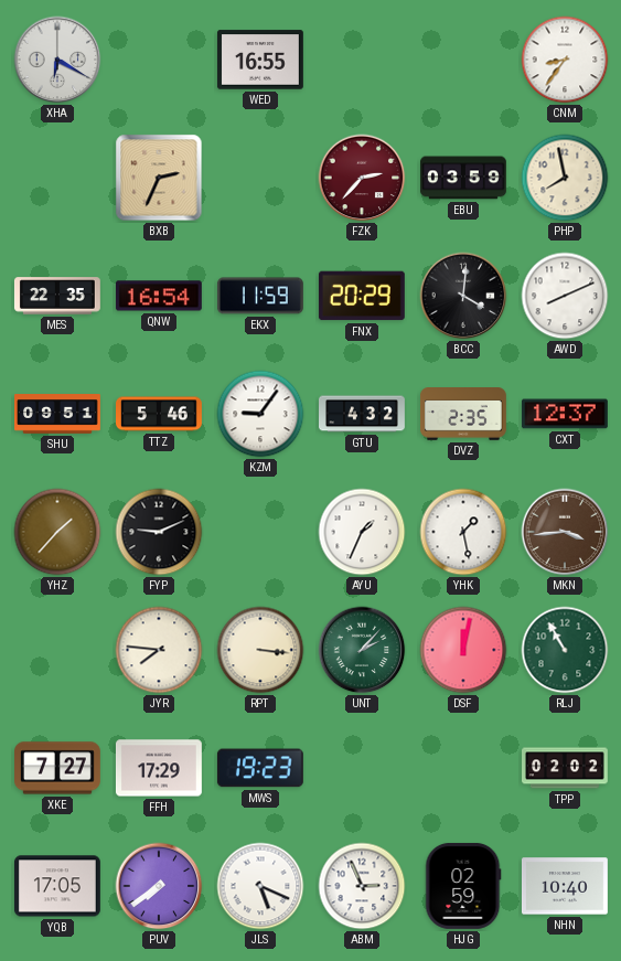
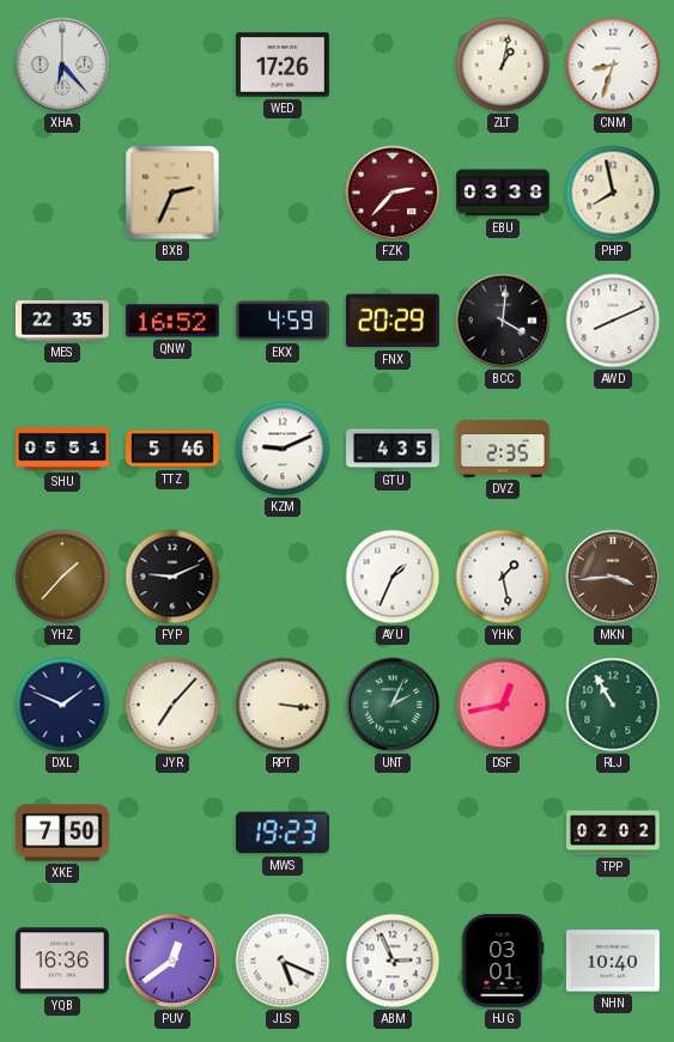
XHA: 6:20 -> 6:23
WED: 16:55 -> 17:26
ZLT: none -> 1:02
CNM: 8:36 -> 8:33
EBU: 03:59 -> 03:38
QNW: 16:54 -> 16:52
EKX: 11:59 -> 4:59
SHU: 09:51 -> 05:51
KZM: 9:06 -> 9:11
GTU: 4:32 -> 4:35
CXT: 12:37 -> none
DXL: none -> 1:49
JYR: 7:46 -> 7:07
UNT: 2:07 -> 2:04
DSF: 12:02 -> 12:43
XKE: 7:27 -> 7:50
FFH: 17:29 -> none
YQB: 17:05 -> 16:36
PUV: 7:39 -> 12:39
HJG: 02:59 -> 03:01
